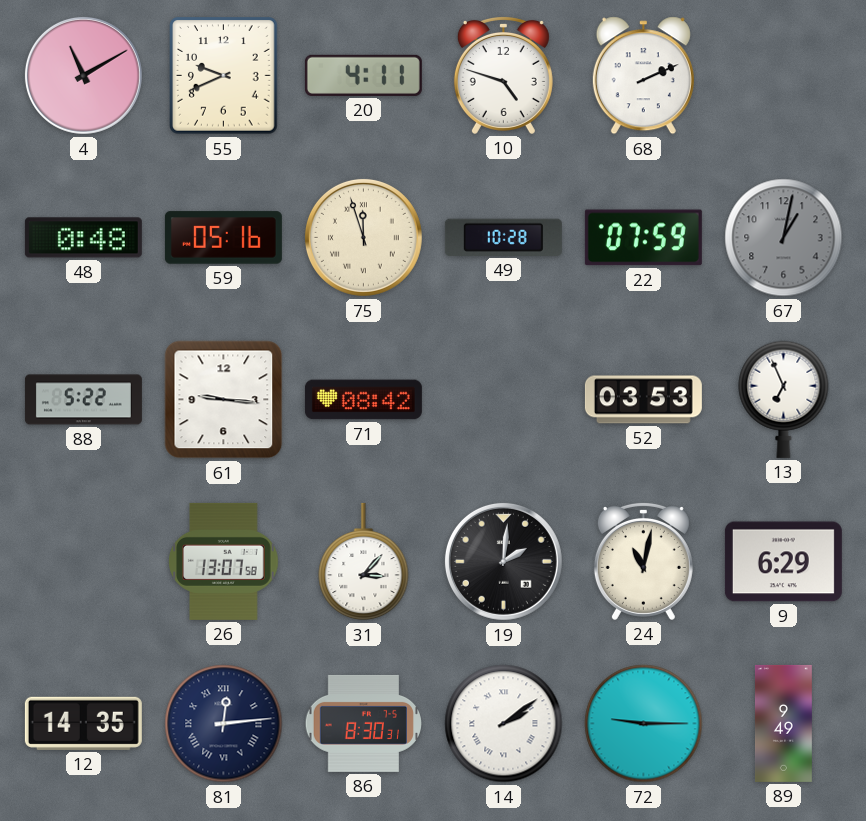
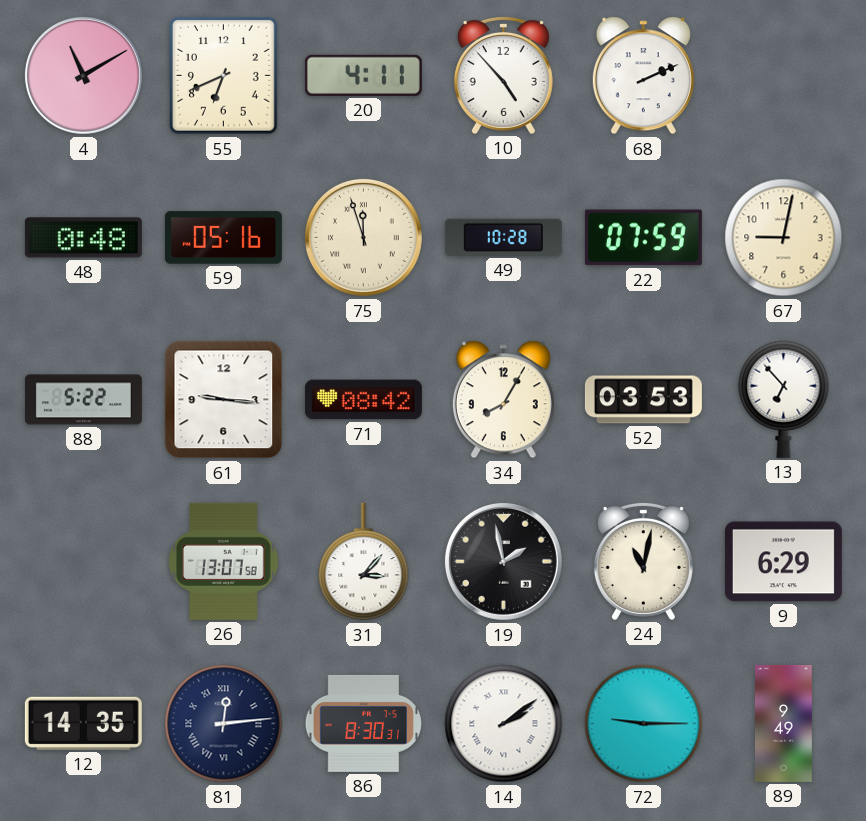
55: 9:41 -> 6:41
10: 4:48 -> 4:53
67: 1:02 -> 9:02
67 dial: grey -> cream
34: none -> 8:05
13: 6:56 -> 6:53
19: 2:01 -> 1:58
